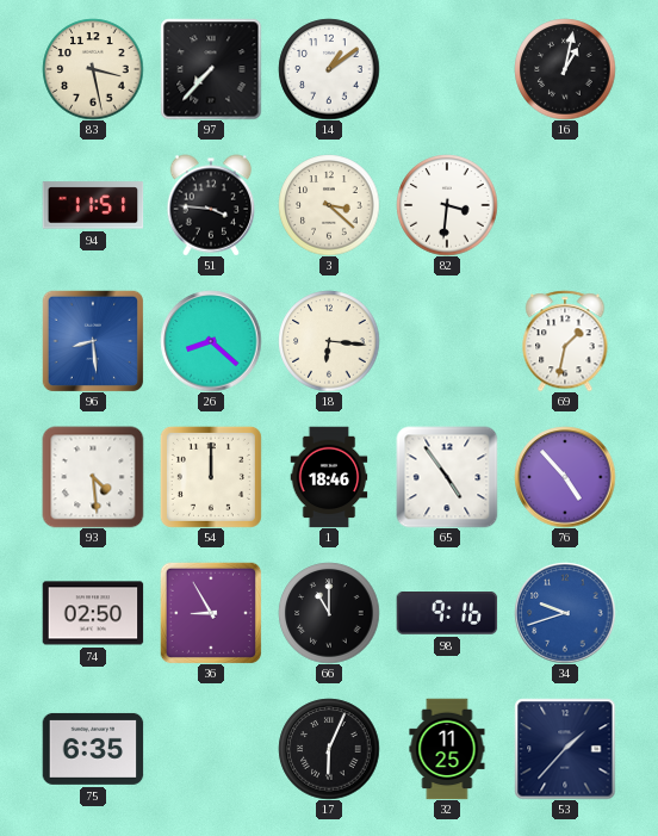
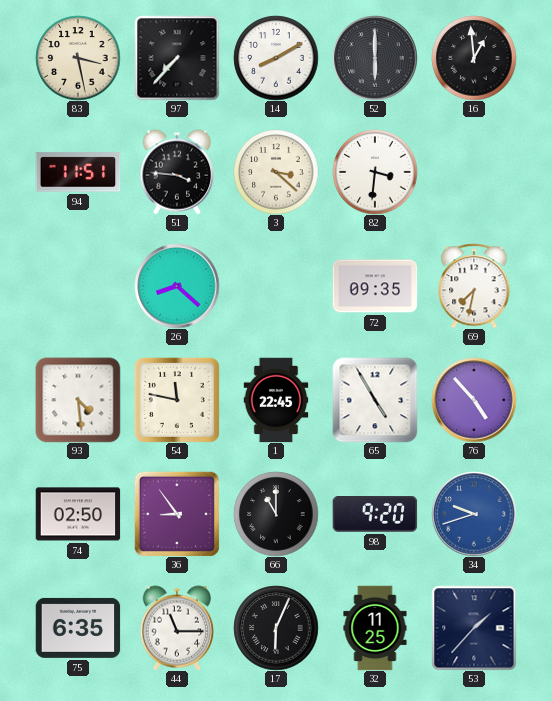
14: 1:09 -> 8:10
52: none -> 6:00
16: 1:02 -> 12:59
96: 8:29 -> none
18: 6:16 -> none
72: none -> 09:35
69: 1:32 -> 7:32
54: 12:00 -> 11:47
1: 18:46 -> 22:45
65: 4:54 -> 4:55
36: 8:55 -> 8:54
98: 9:16 -> 9:20
44: none -> 11:15
